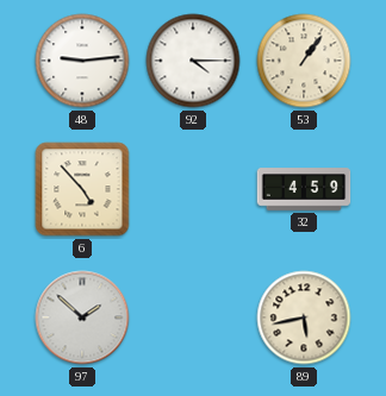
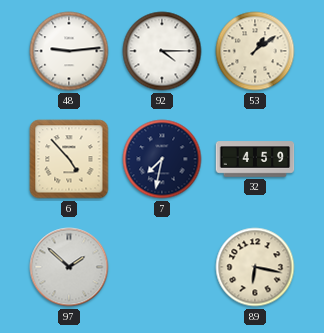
53: 1:06 -> 1:09
7: none -> 7:32
89: 5:43 -> 6:17
